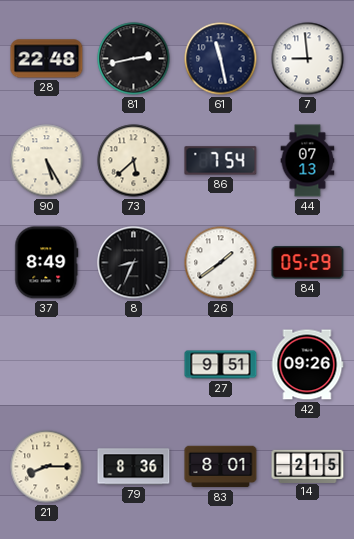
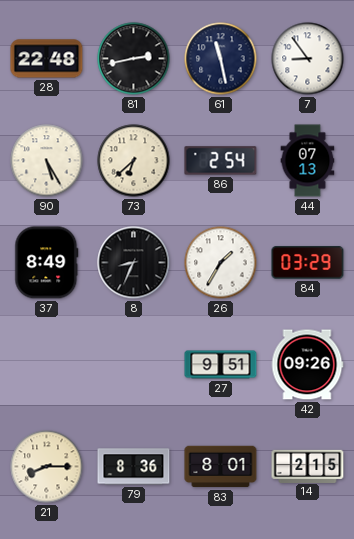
7: 8:59 -> 8:54
73: 5:38 -> 6:38
86: 7:54 -> 2:54
26: 1:39 -> 1:35
84: 05:29 -> 03:29
